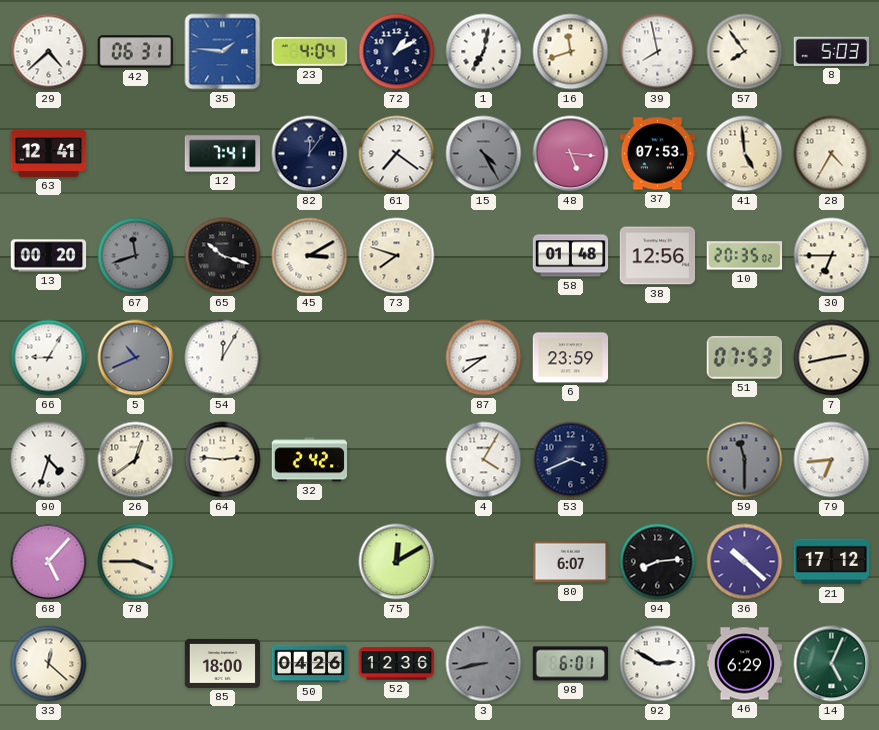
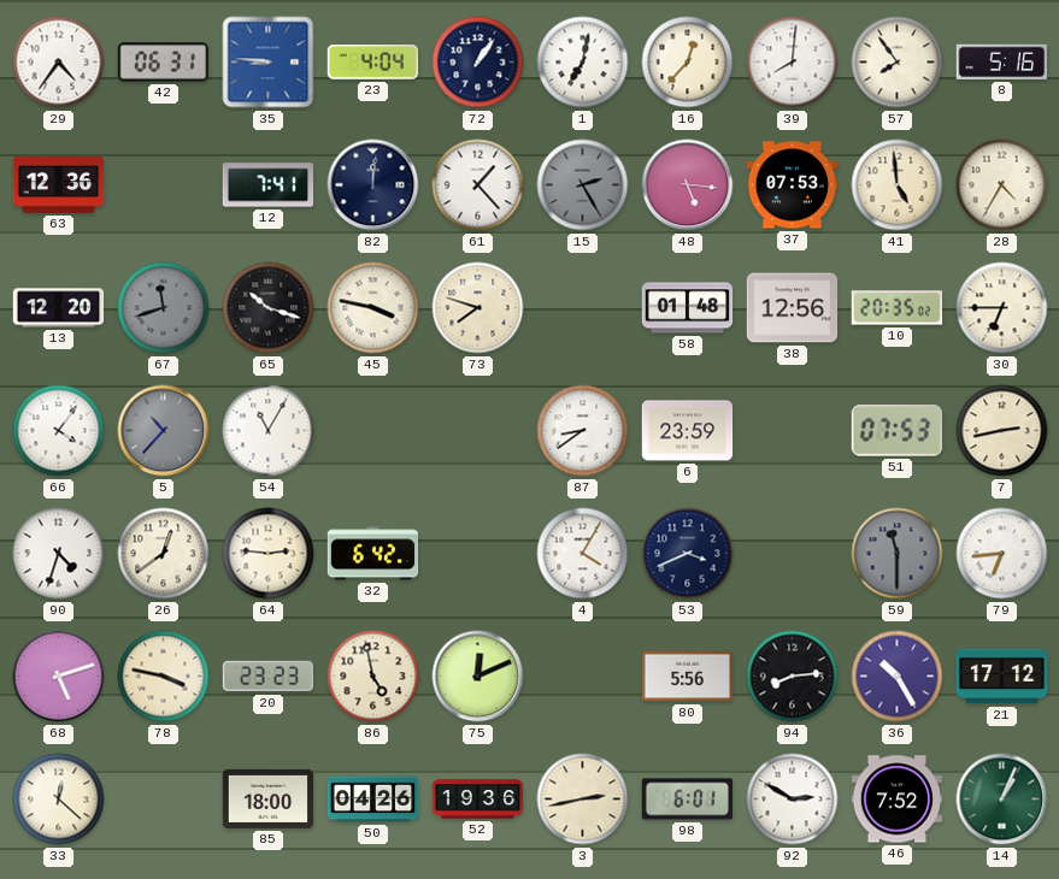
29: 4:38 -> 4:36
35: 1:46 -> 8:46
72: 1:10 -> 1:06
16: 11:42 -> 12:37
39: 7:58 -> 8:01
8: 5:03 -> 5:16
63: 12:41 -> 12:36
82: 12:06 -> 12:01
61: 7:21 -> 1:23
15: 4:25 -> 2:25
13: 00:20 -> 12:20
45: 3:10 -> 3:47
66: 9:05 -> 4:06
5: 10:41 -> 10:37
54: 12:05 -> 11:05
32: 2:42 -> 6:42
68: 5:07 -> 5:12
78: 3:45 -> 3:47
20: none -> 23:23
86: none -> 4:58
75: 12:10 -> 12:11
80: 6:07 -> 5:56
36: 10:22 -> 10:25
52: 12:36 -> 19:36
3: 8:43 -> 2:43
3 dial: grey -> cream
46: 6:29 -> 7:52
14: 5:04 -> 1:04
